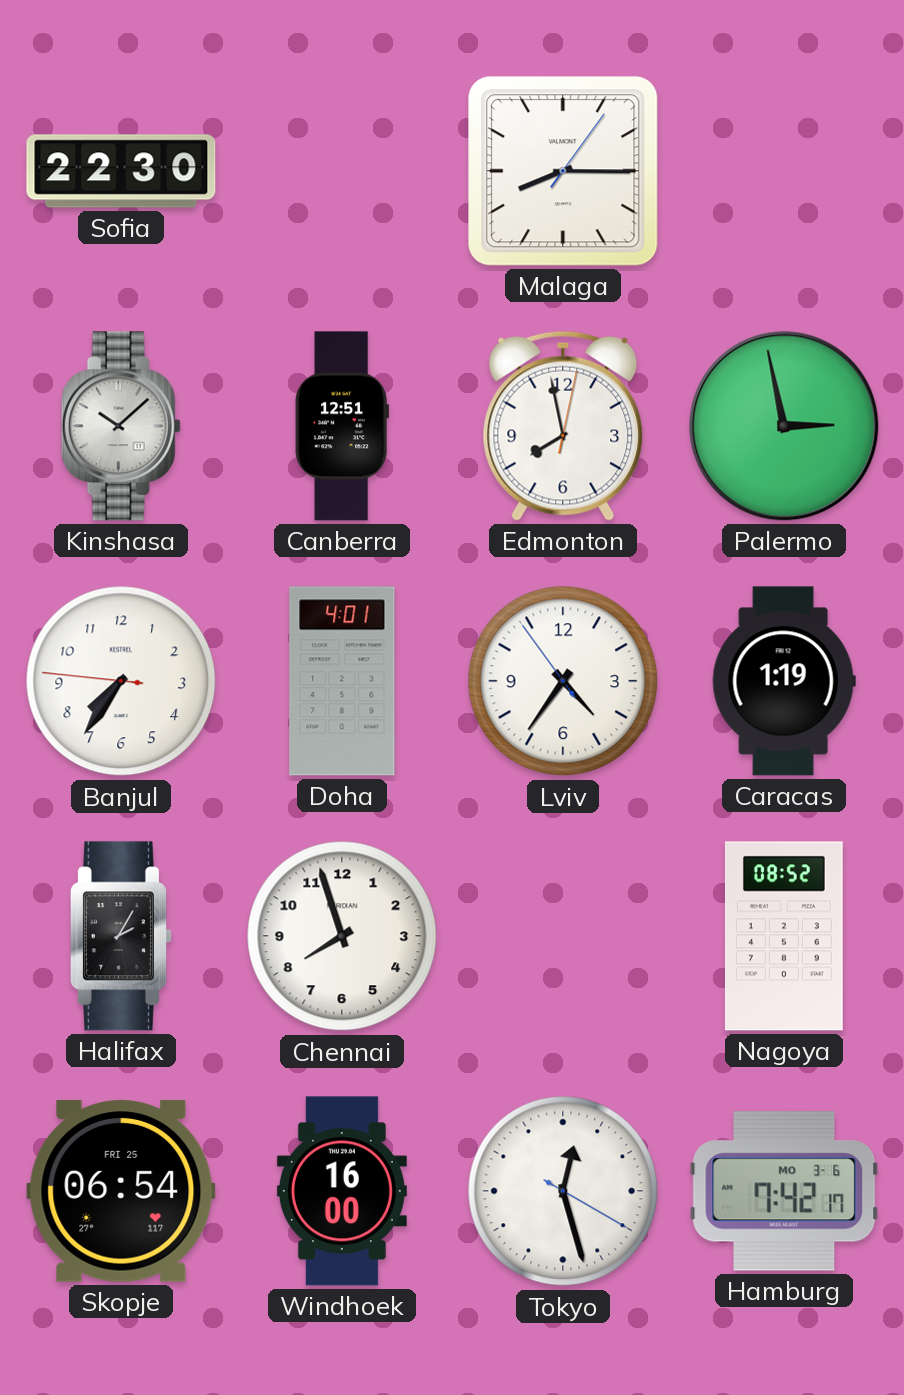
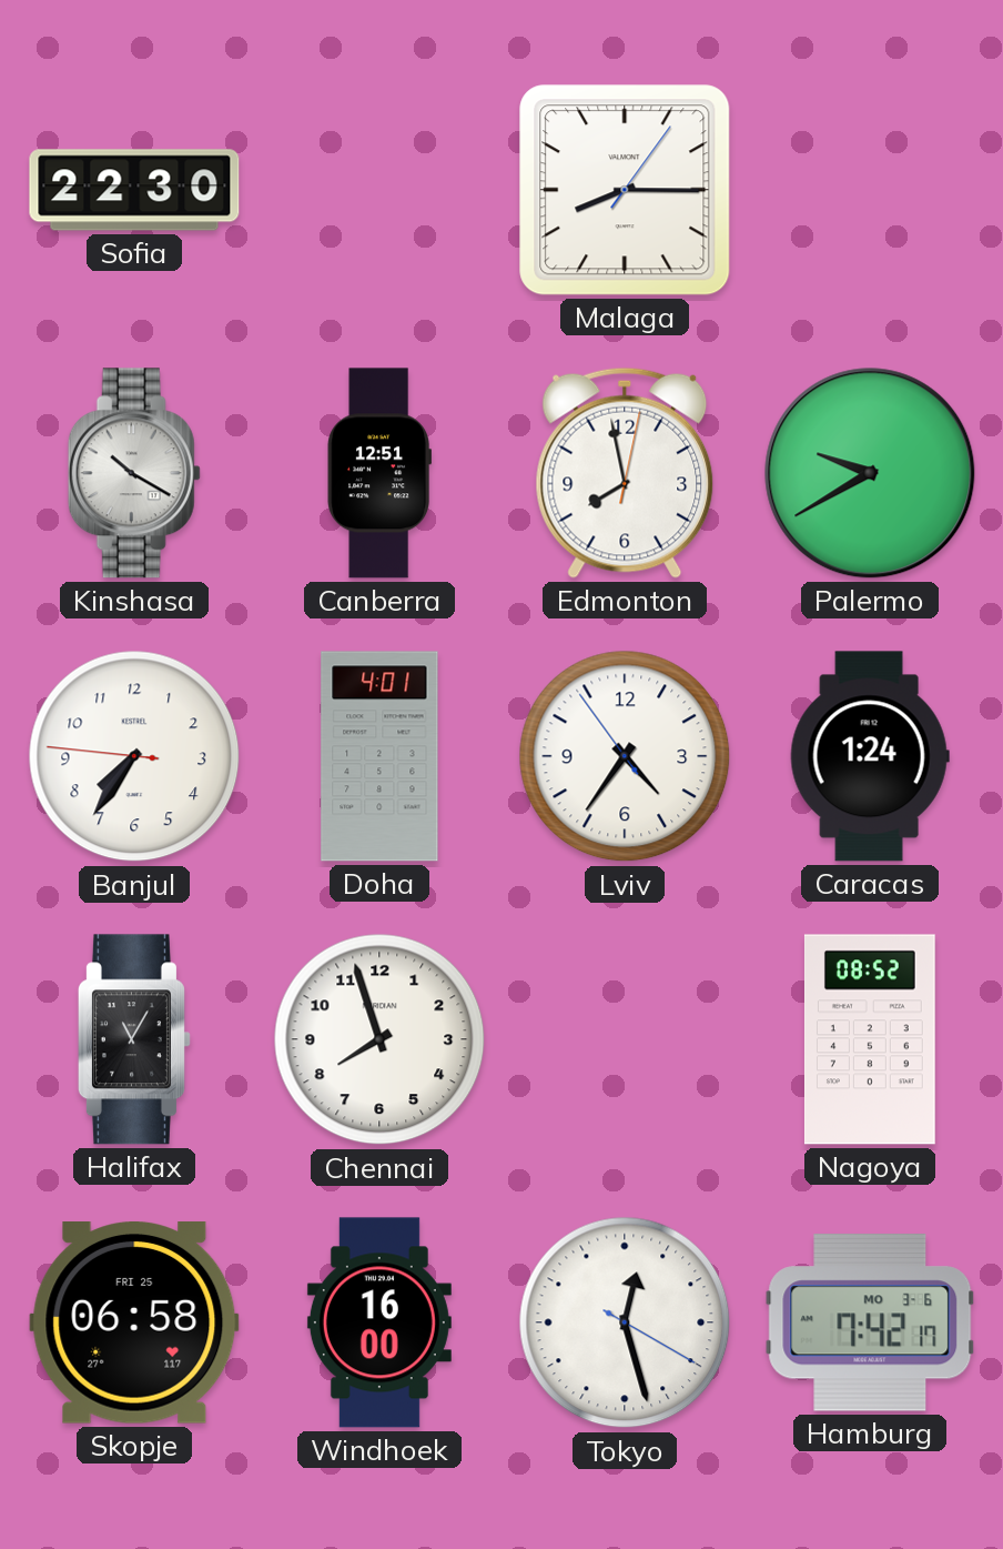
Kinshasa: 10:08 -> 10:20
Palermo: 2:58 -> 9:40
Caracas: 1:19 -> 1:24
Halifax: 2:05 -> 11:05
Skopje: 06:54 -> 06:58
